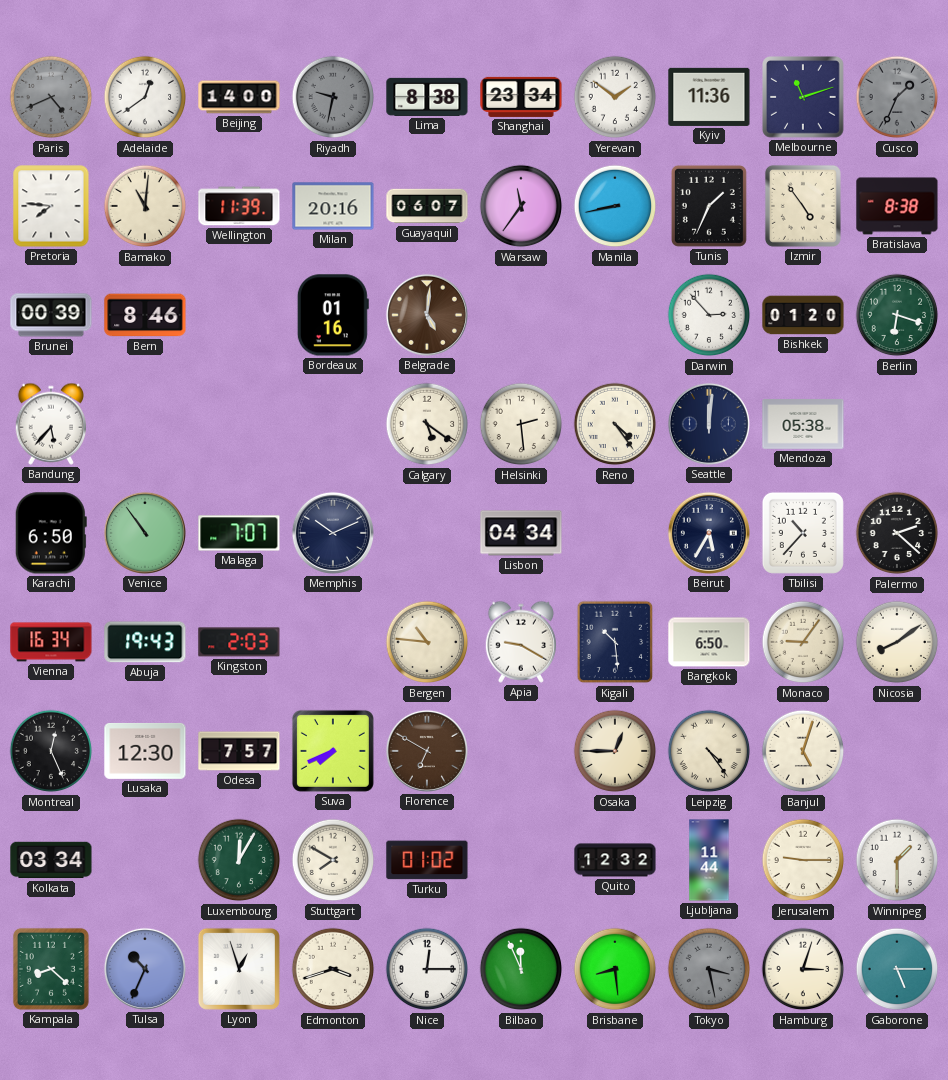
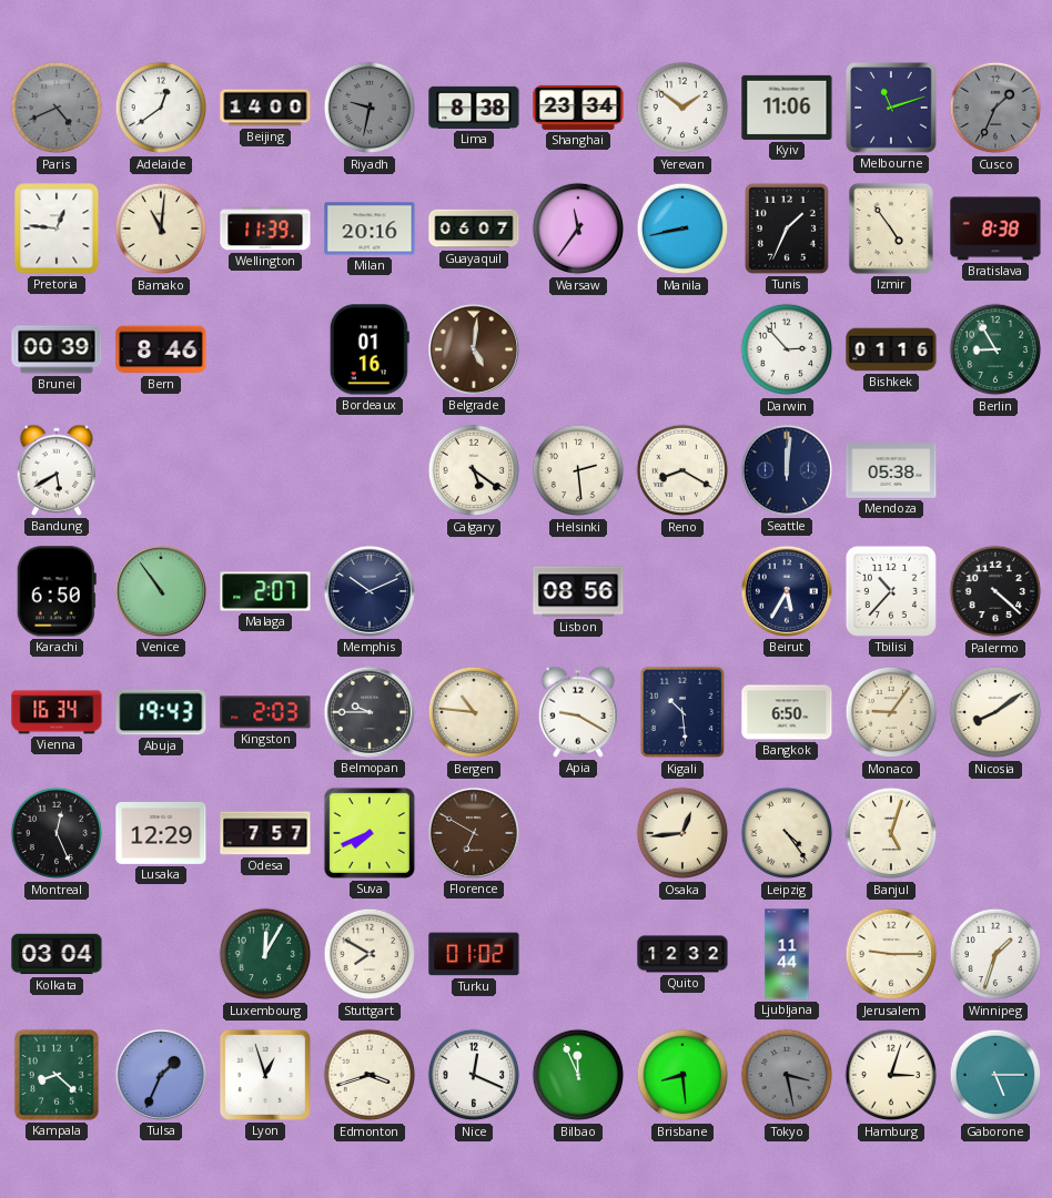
Kyiv: 11:36 -> 11:06
Pretoria: 7:46 -> 12:46
Bishkek: 01:20 -> 01:16
Berlin: 6:18 -> 8:55
Bandung: 5:37 -> 5:40
Reno: 4:24 -> 8:20
Malaga: 7:07 -> 2:07
Lisbon: 04:34 -> 08:56
Palermo: 2:22 -> 4:22
Belmopan: none -> 9:45
Lusaka: 12:30 -> 12:29
Osaka: 12:45 -> 12:44
Kolkata: 03:34 -> 03:04
Winnipeg: 1:30 -> 1:33
Tulsa: 10:34 -> 1:34
Nice: 12:15 -> 12:19
